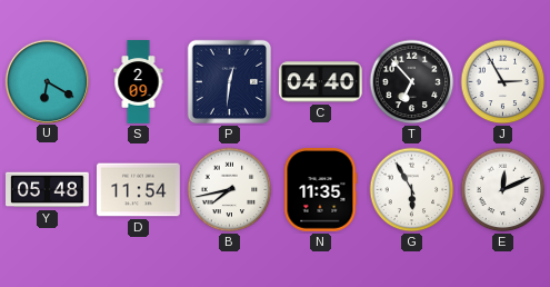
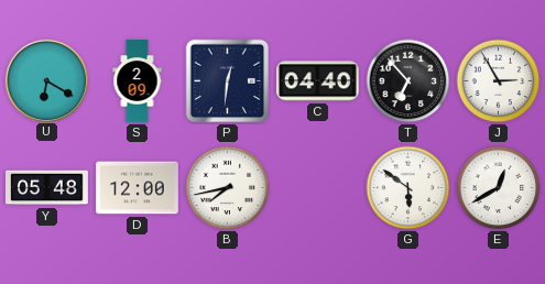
D: 11:54 -> 12:00
N: 11:35 -> none
G: 5:55 -> 5:51
E: 12:11 -> 12:40
